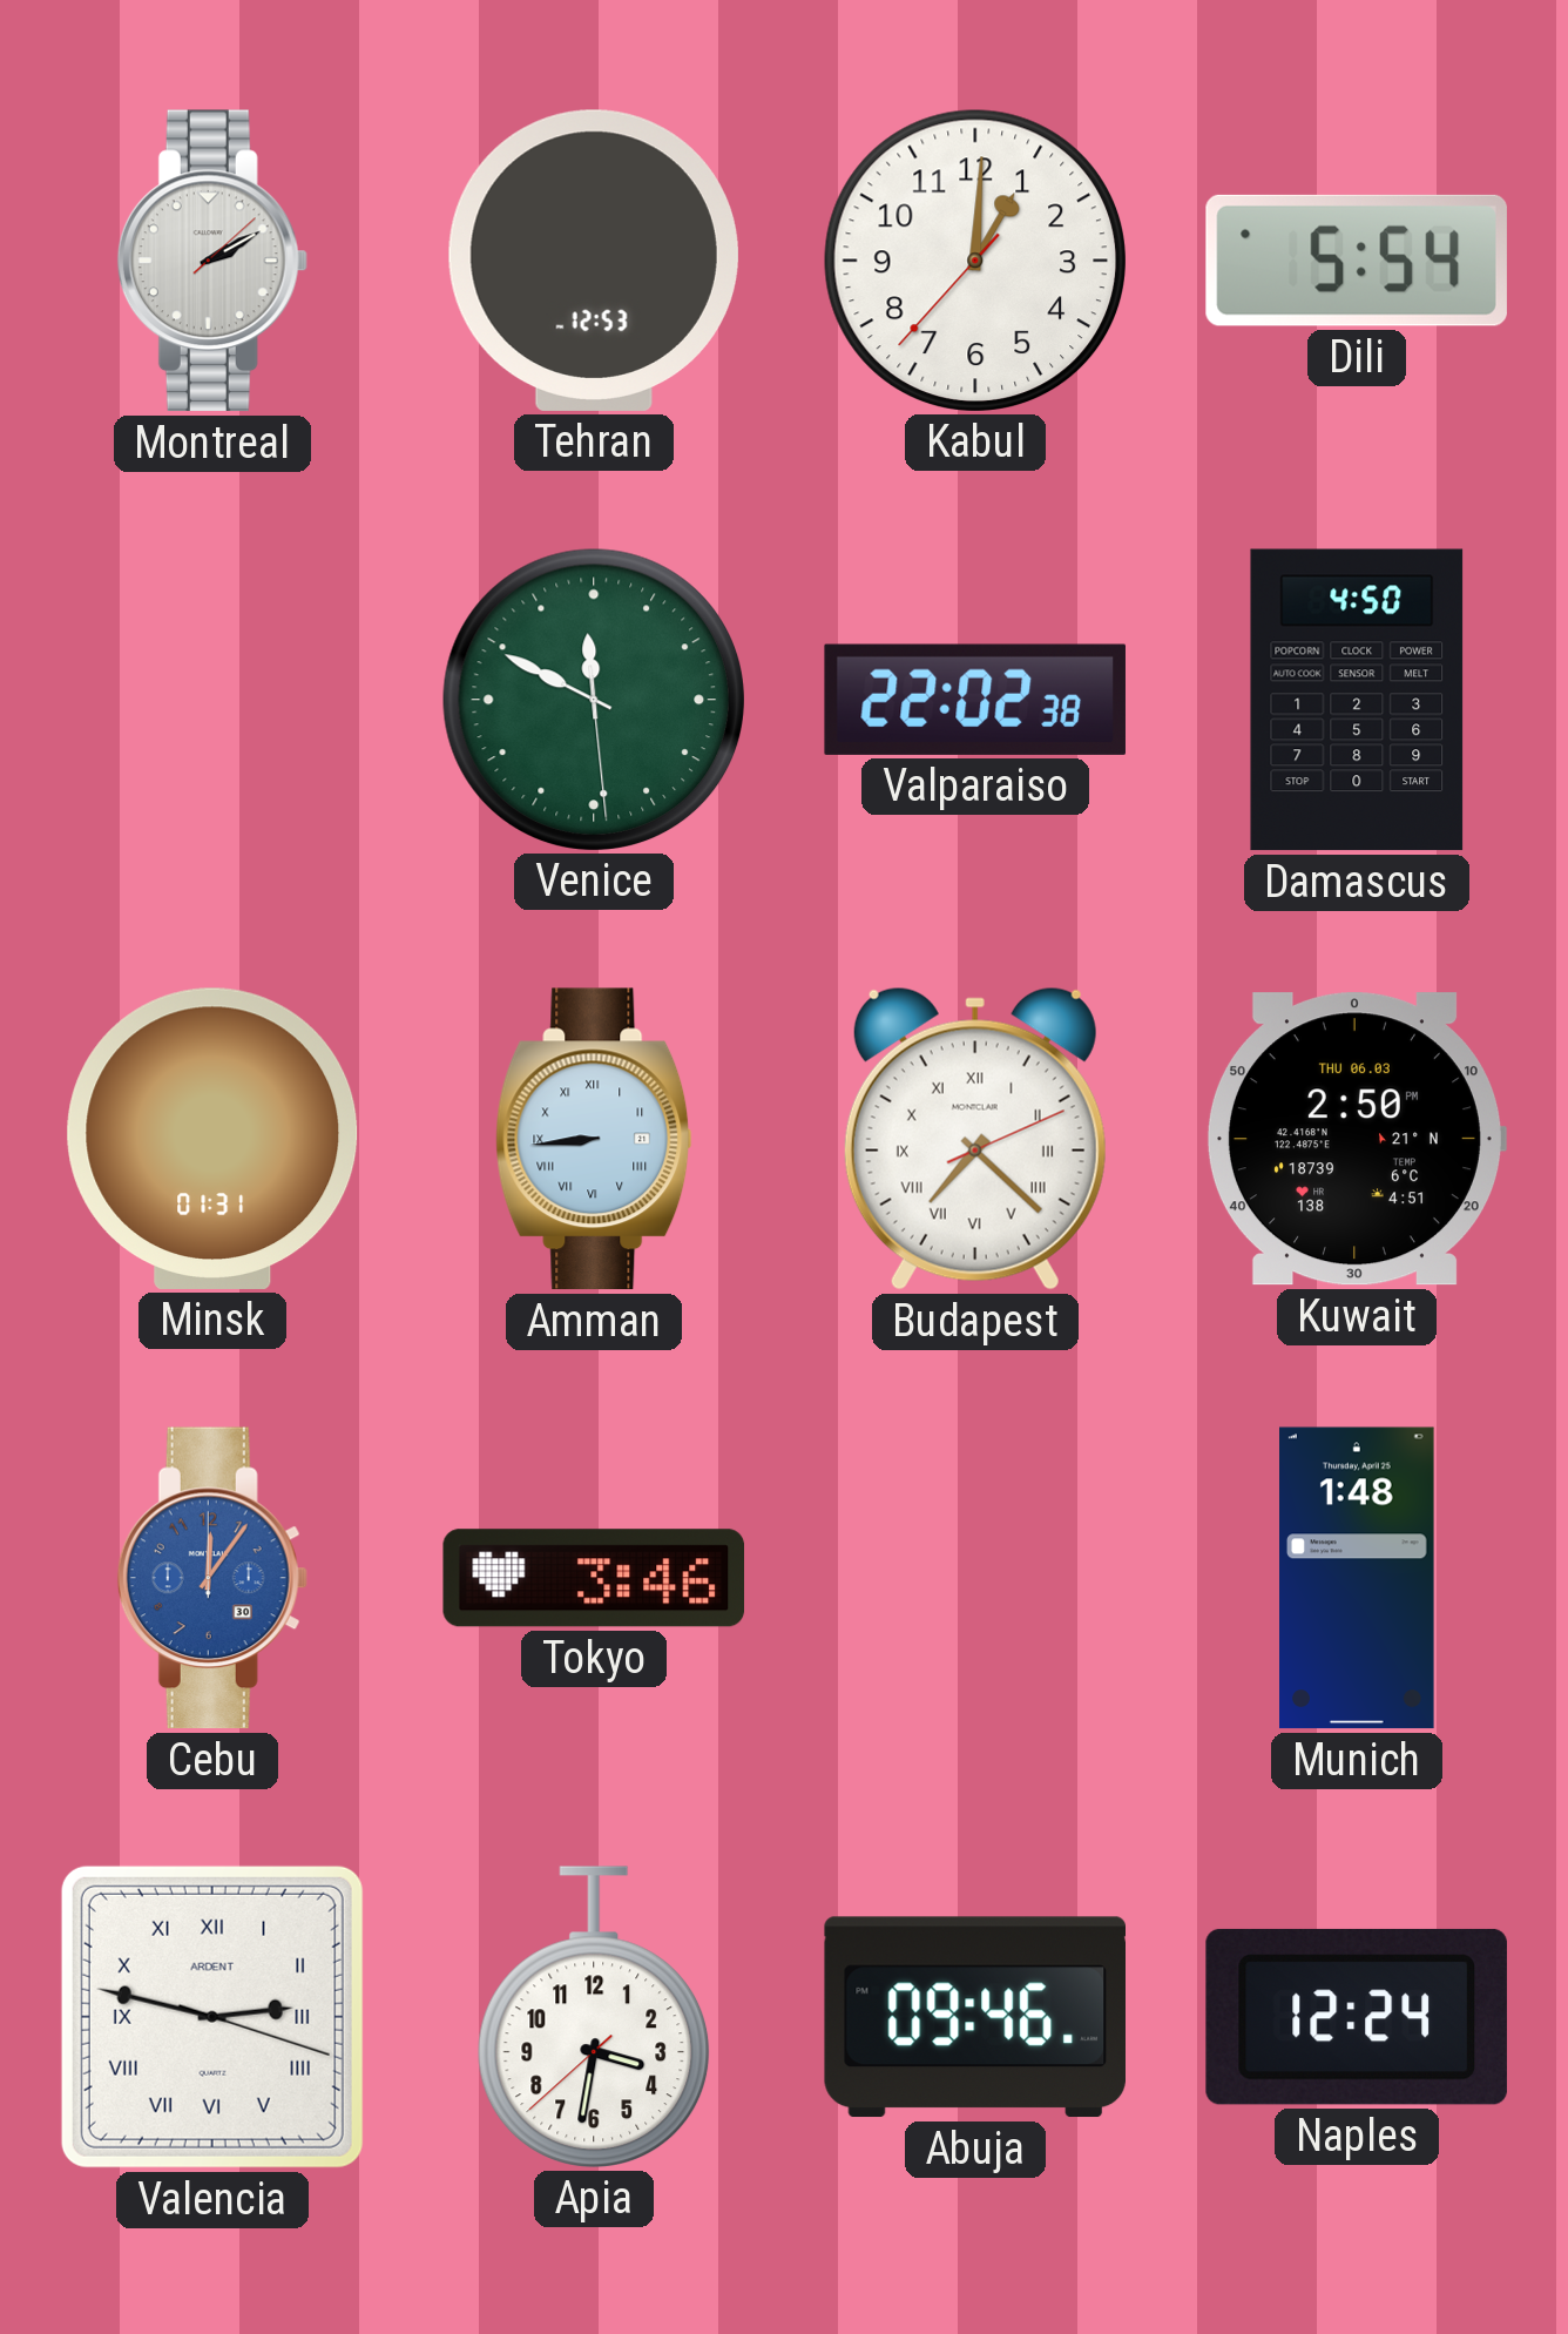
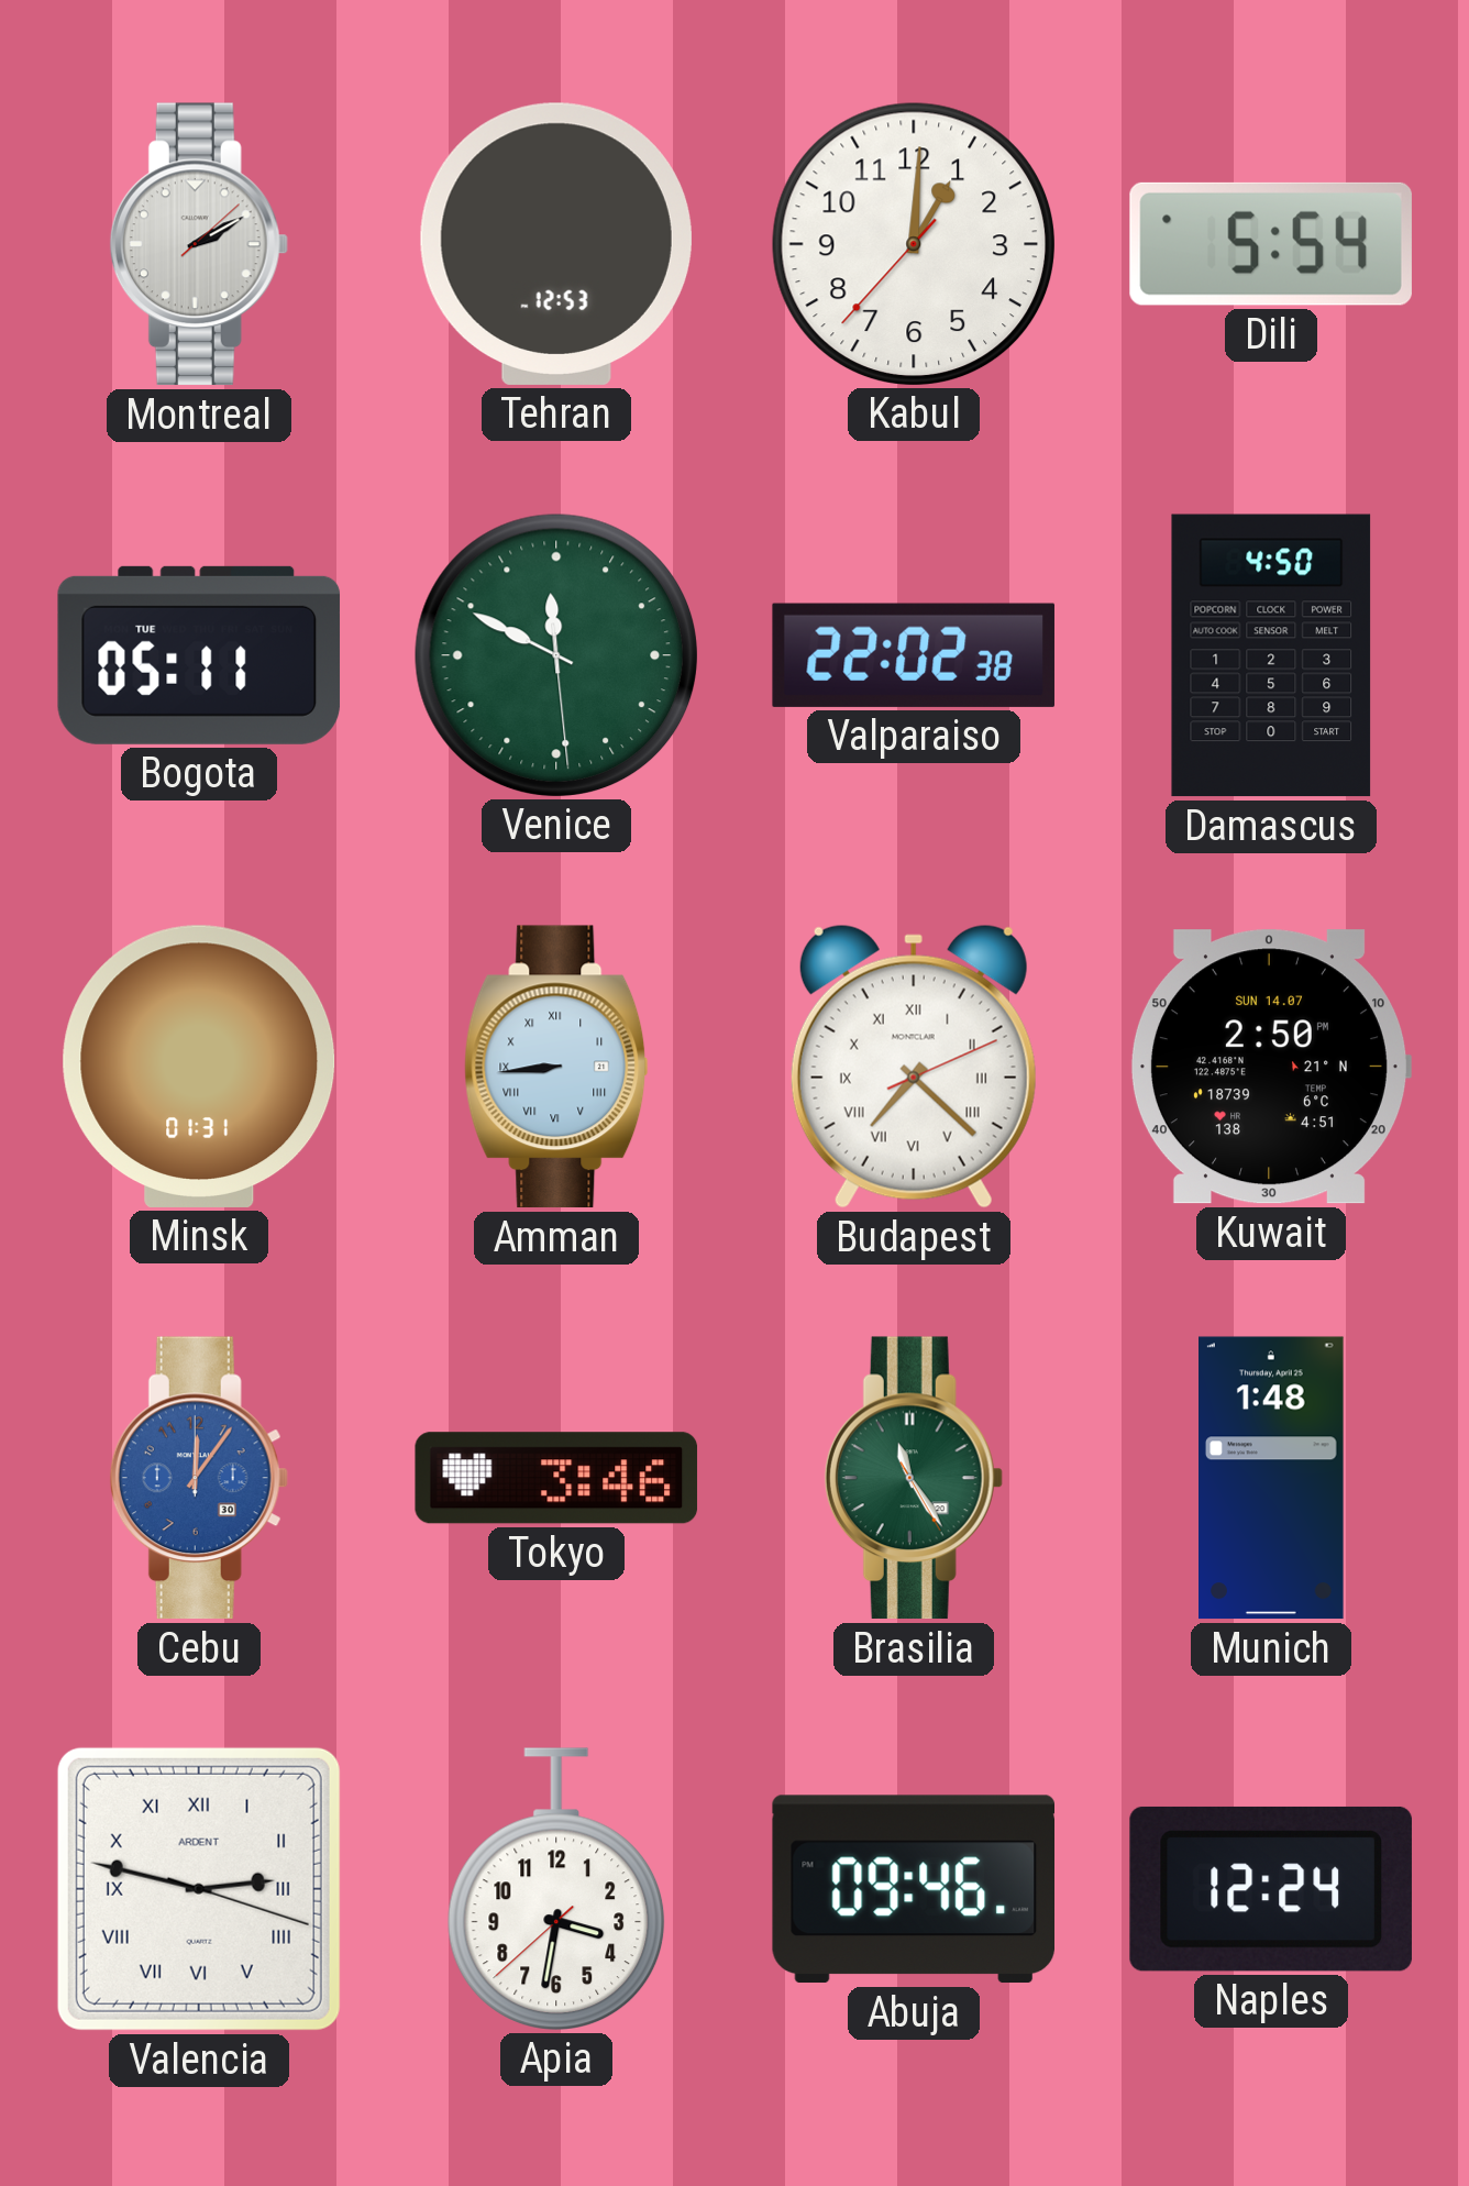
Bogota: none -> 05:11
Kuwait date: THU 06.03 -> SUN 14.07
Brasilia: none -> 11:24
